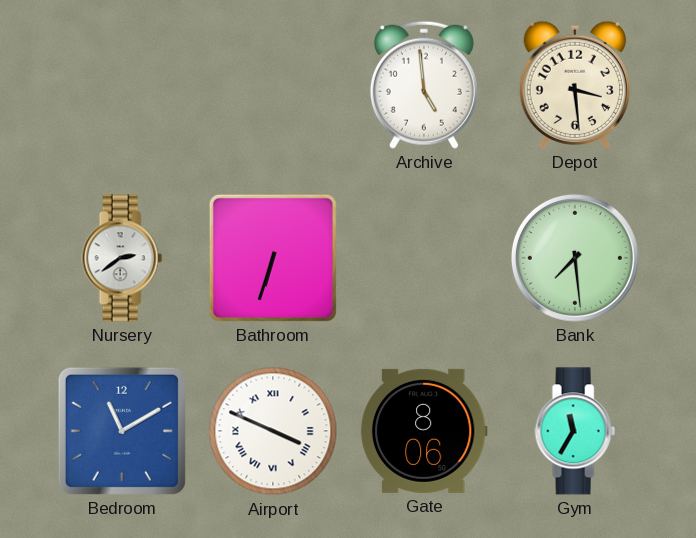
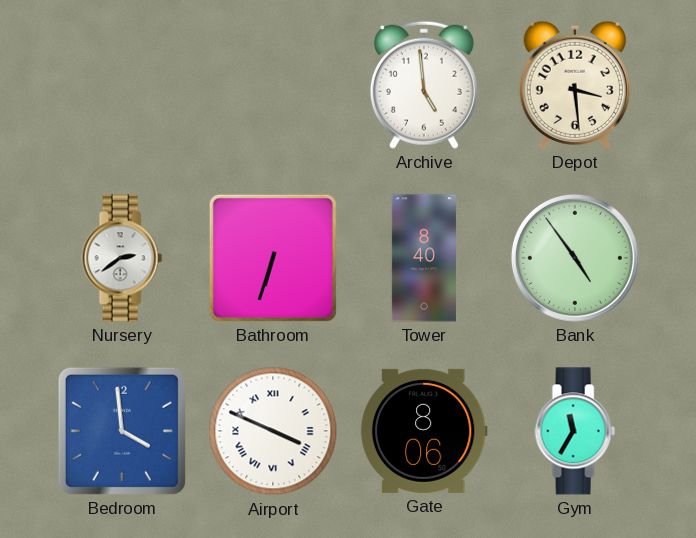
Tower: none -> 8:40
Bank: 7:29 -> 4:54
Bedroom: 11:10 -> 3:59
